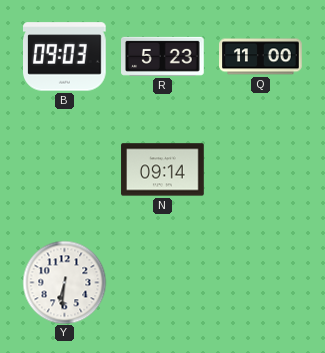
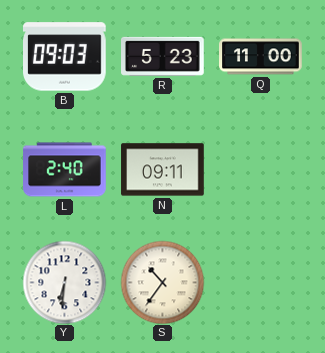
L: none -> 2:40
N: 09:14 -> 09:11
S: none -> 10:36
